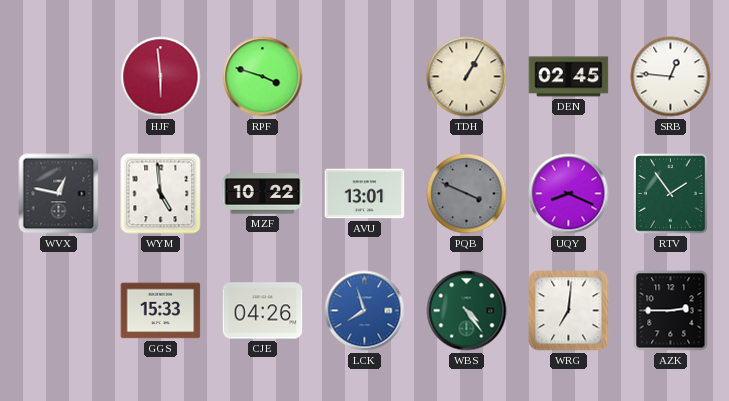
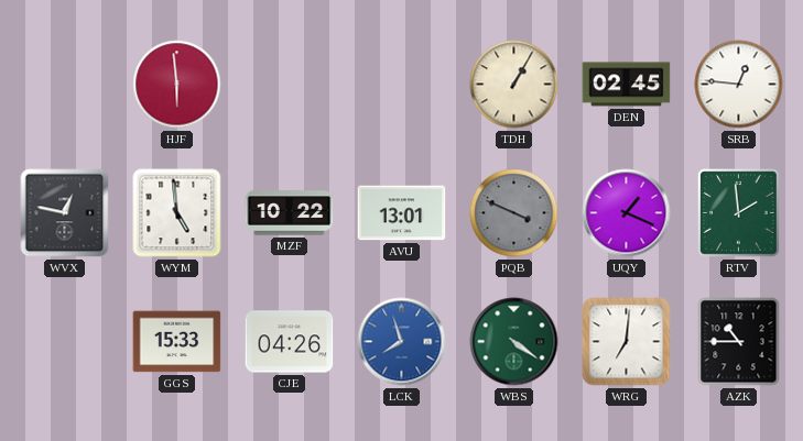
RPF: 3:48 -> none
UQY: 8:19 -> 1:19
RTV: 1:54 -> 1:59
WBS: 4:24 -> 4:21
AZK: 2:45 -> 10:45
